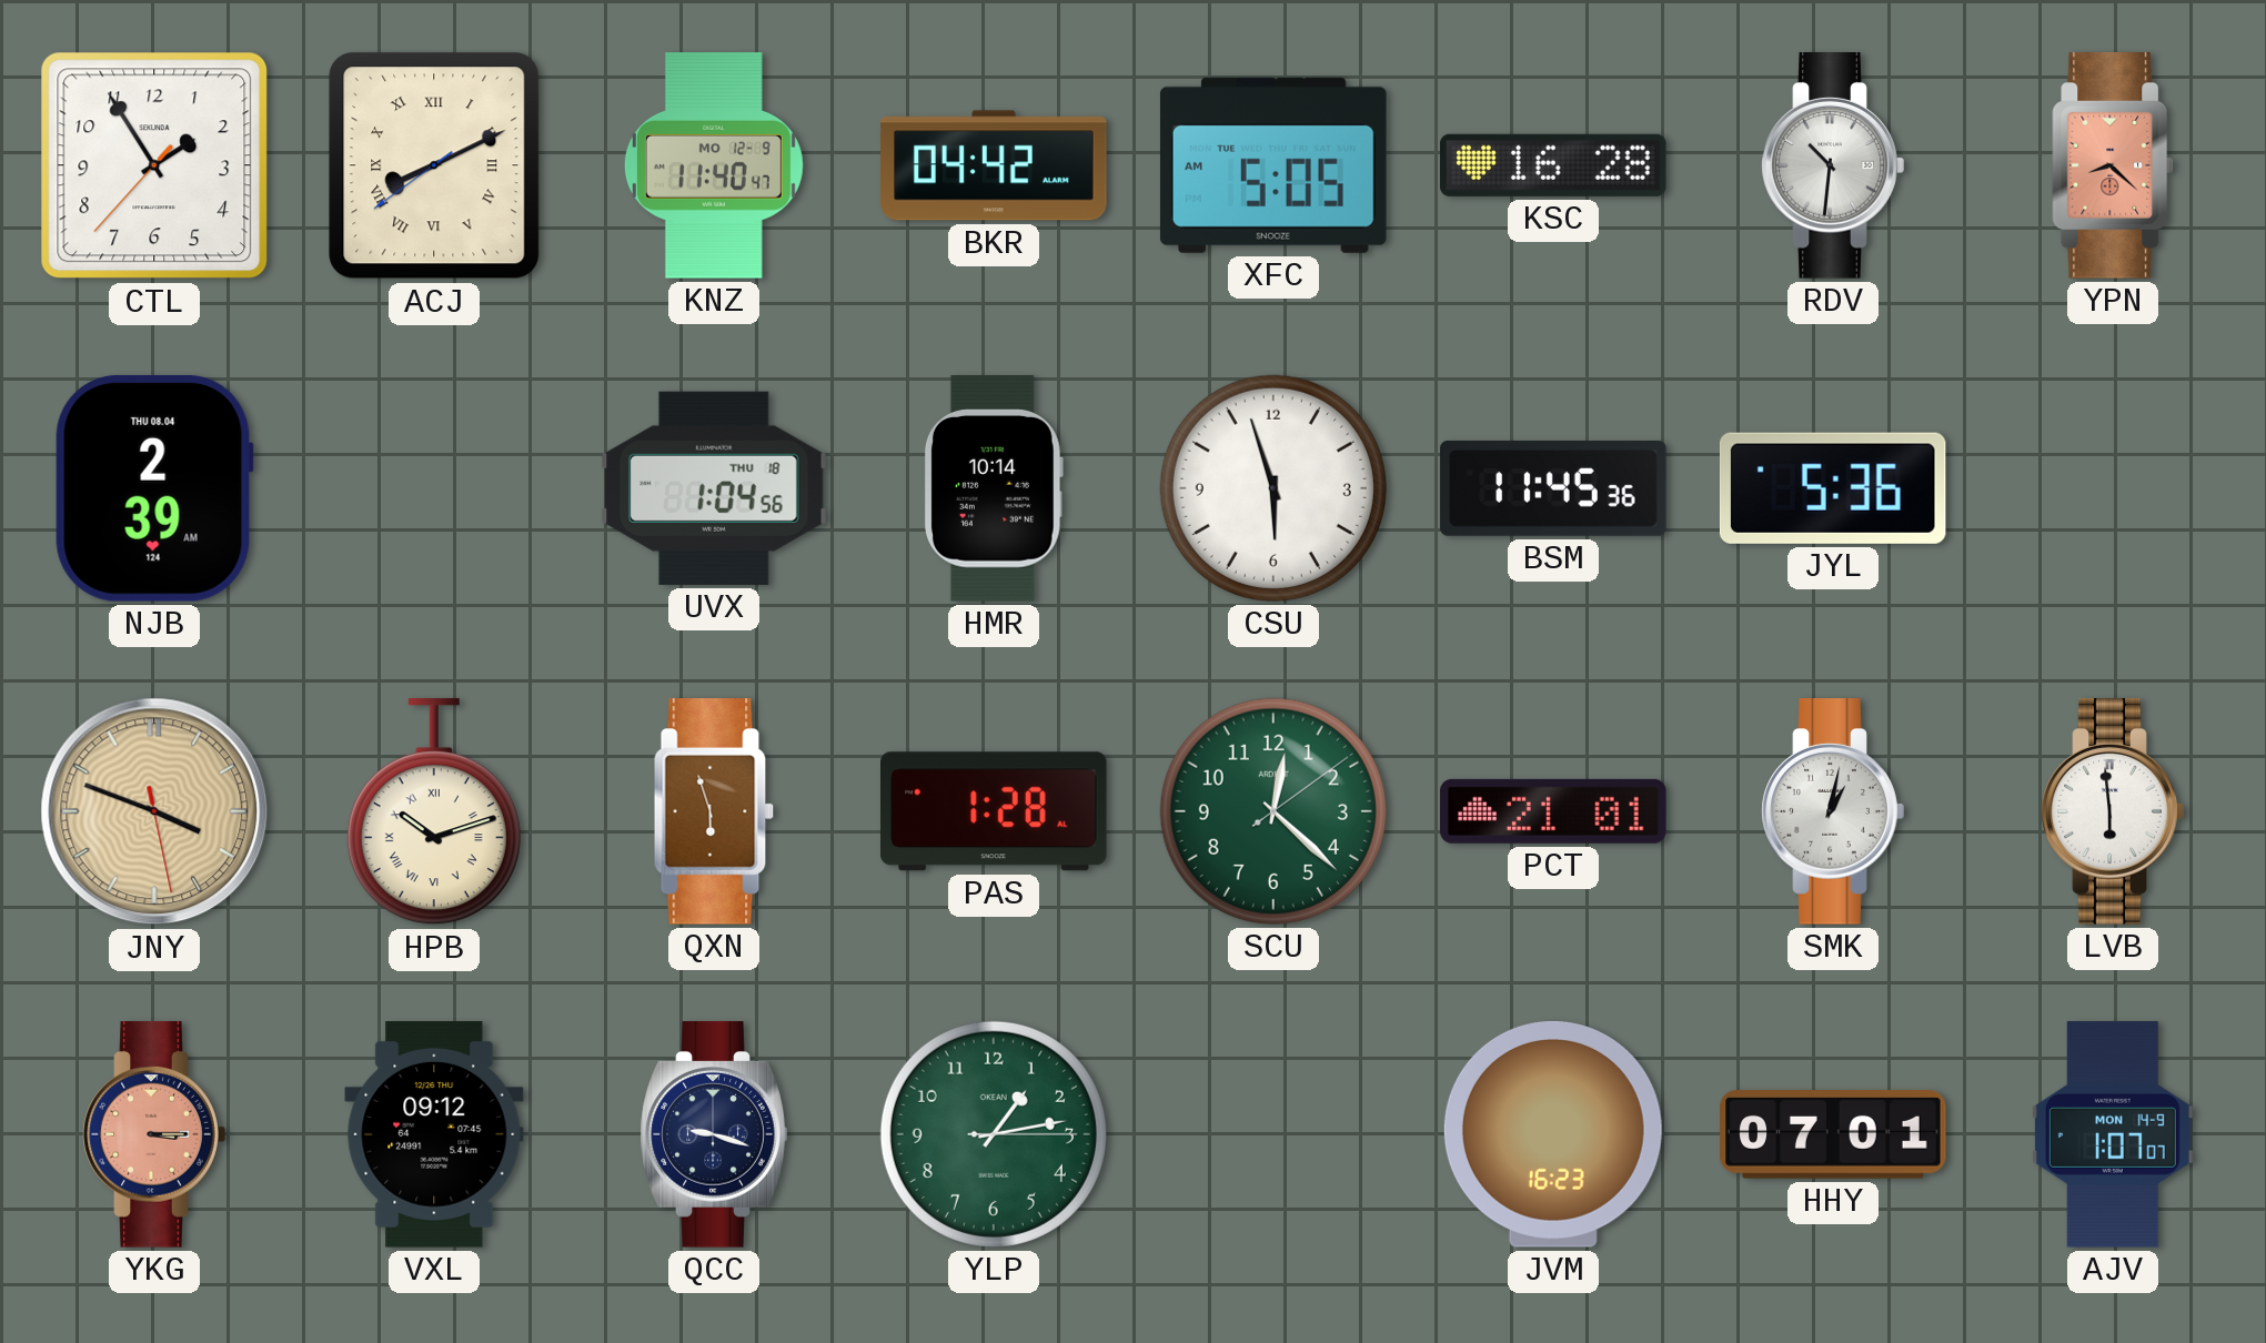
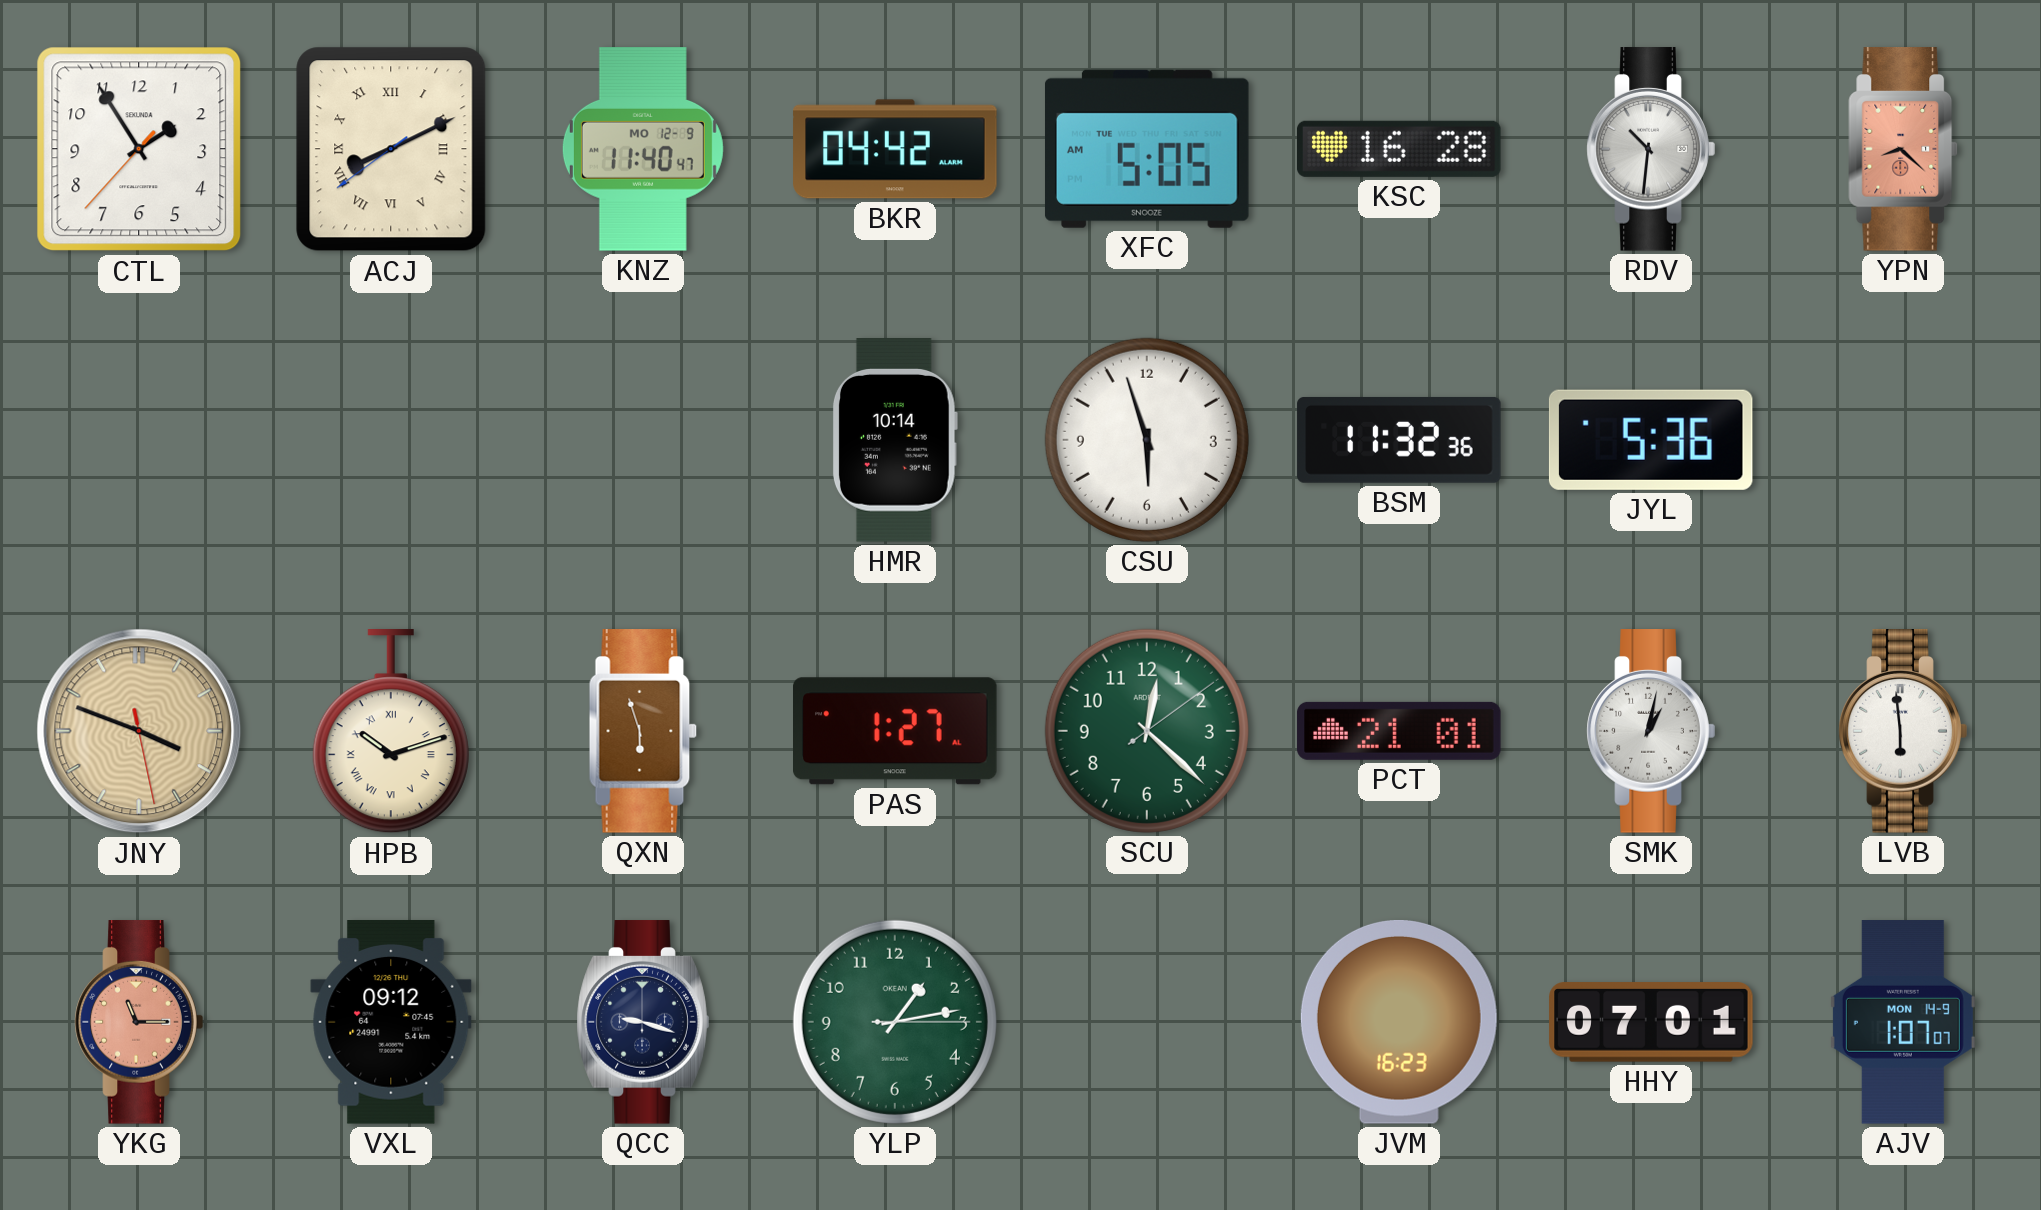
NJB: 2:39 -> none
UVX: 1:04 -> none
BSM: 11:45 -> 11:32
PAS: 1:28 -> 1:27
YKG: 3:15 -> 11:15
